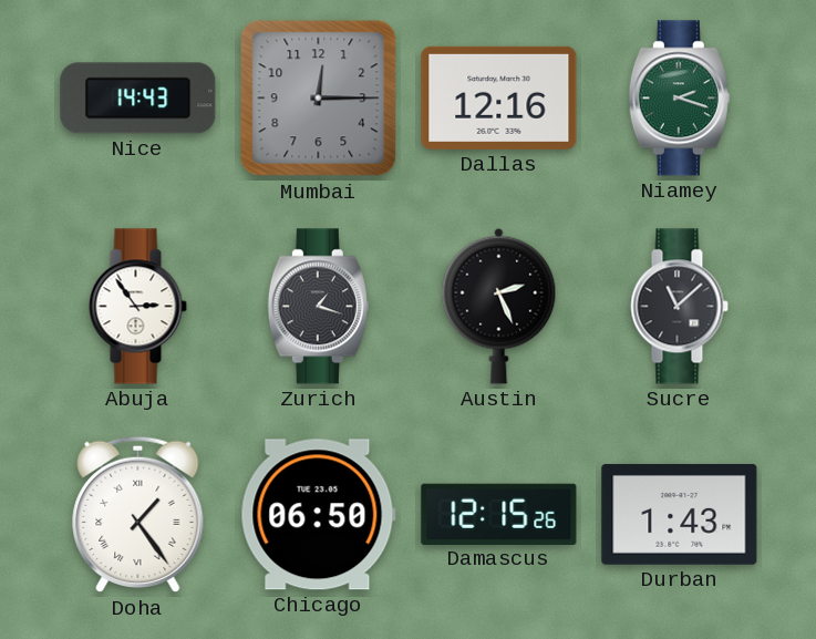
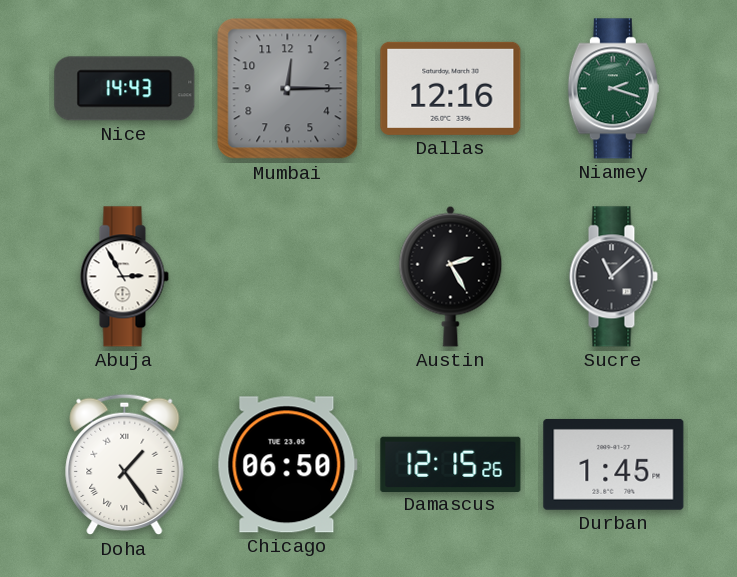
Abuja: 2:54 -> 2:55
Zurich: 1:18 -> none
Austin: 2:26 -> 2:25
Durban: 1:43 -> 1:45
